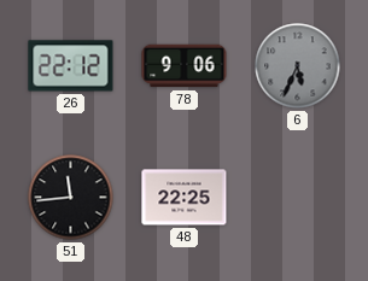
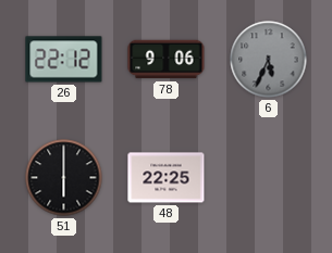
51: 11:44 -> 6:00
